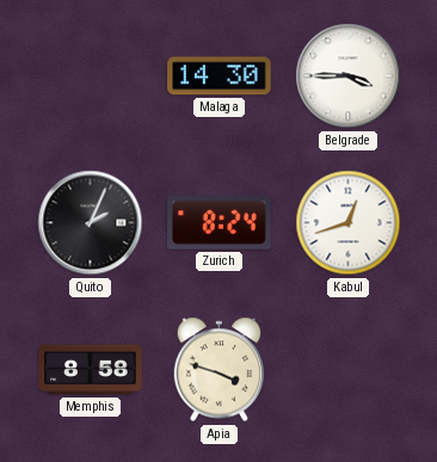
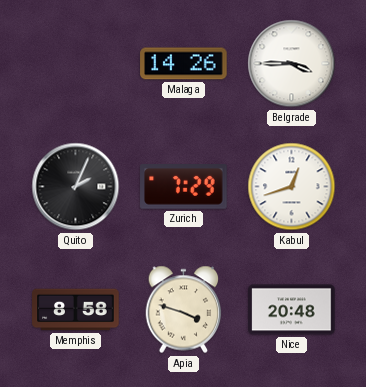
Malaga: 14:30 -> 14:26
Zurich: 8:24 -> 7:29
Nice: none -> 20:48
